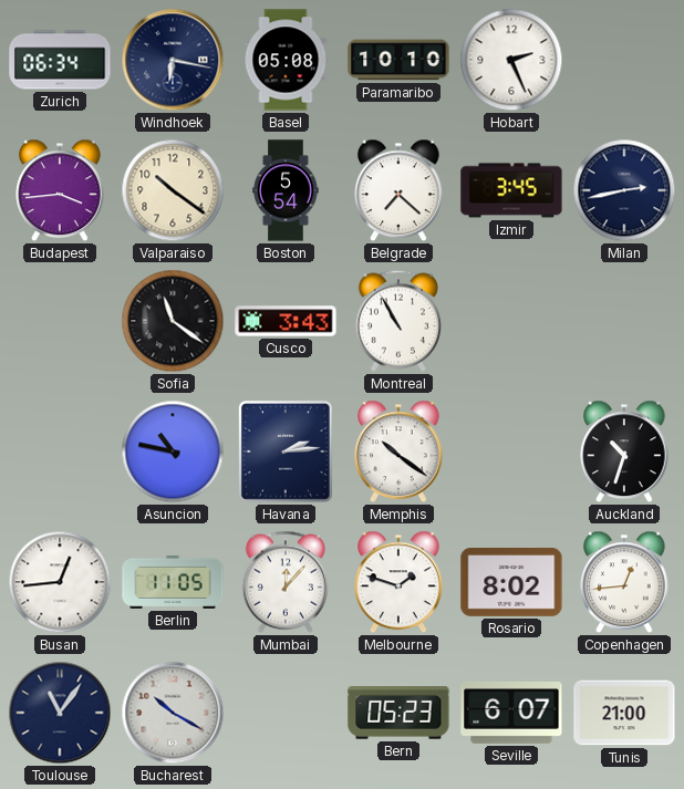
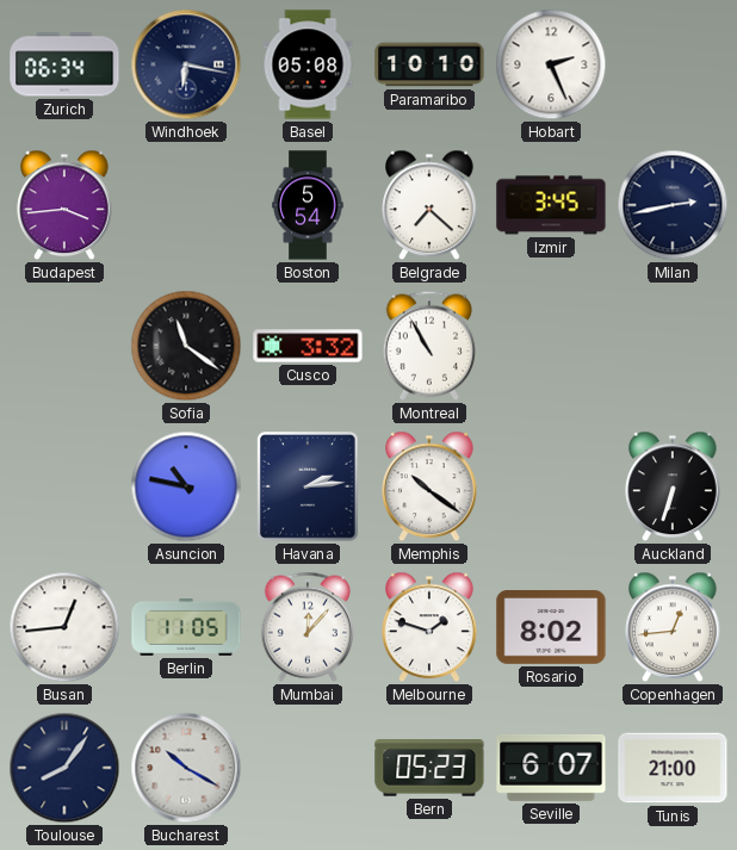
Valparaiso: 10:21 -> none
Cusco: 3:43 -> 3:32
Auckland: 10:33 -> 6:33
Toulouse: 11:06 -> 8:06
